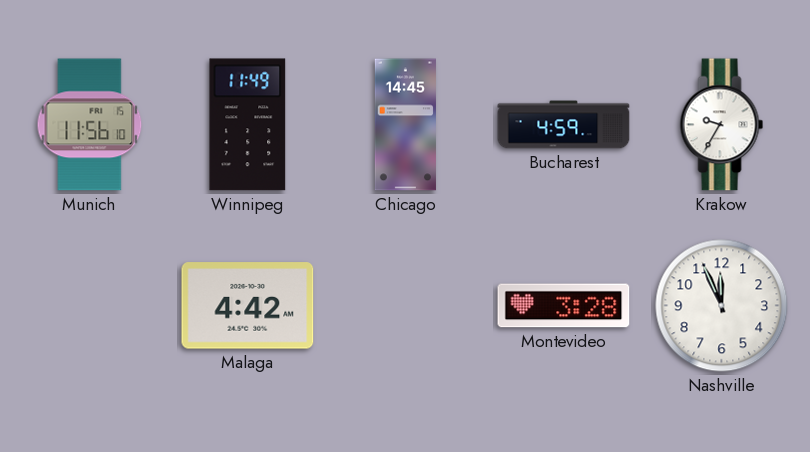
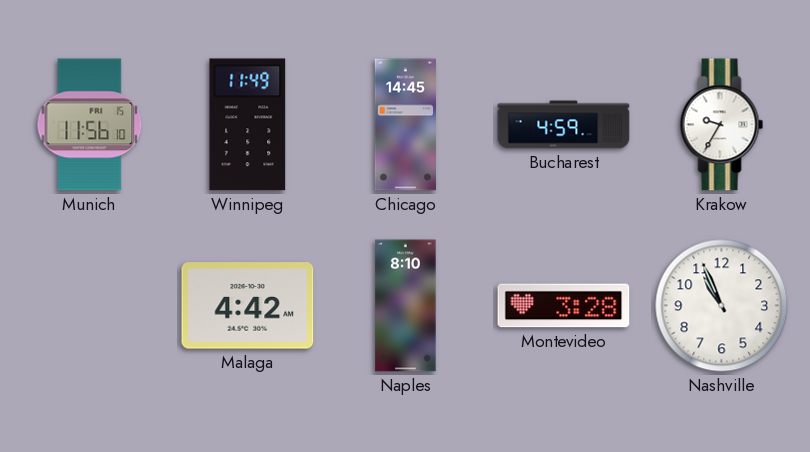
Naples: none -> 8:10
Nashville: 11:56 -> 10:56
